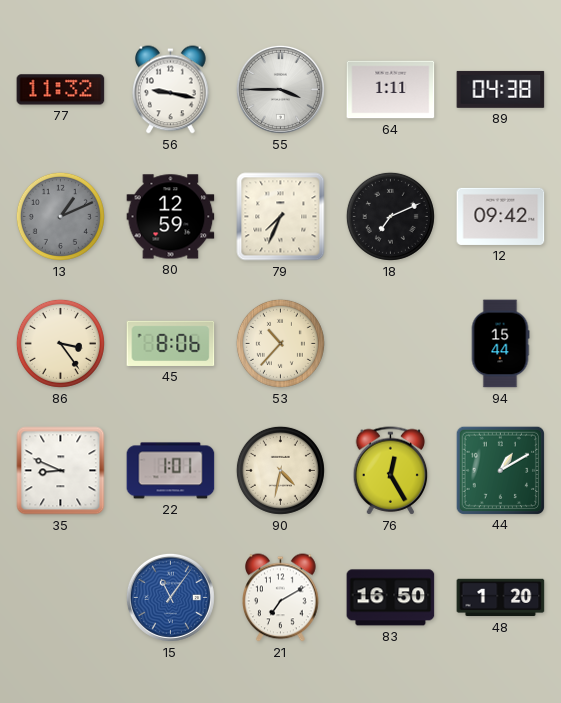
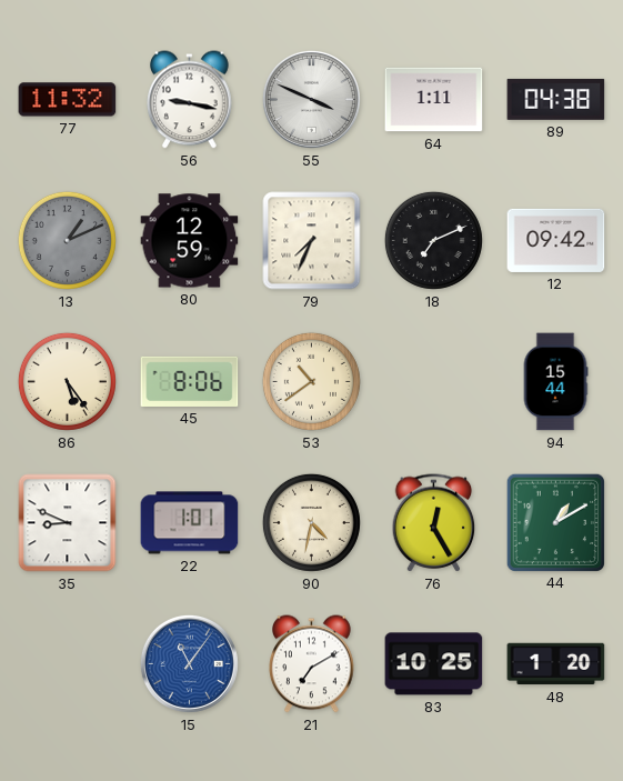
55: 3:45 -> 3:49
86: 3:24 -> 5:24
53: 10:37 -> 10:39
83: 16:50 -> 10:25
